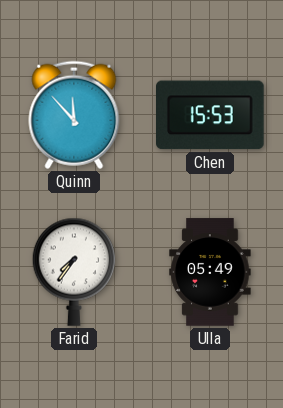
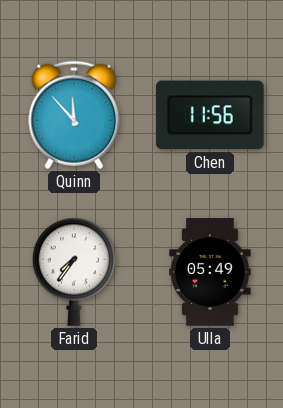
Chen: 15:53 -> 11:56
